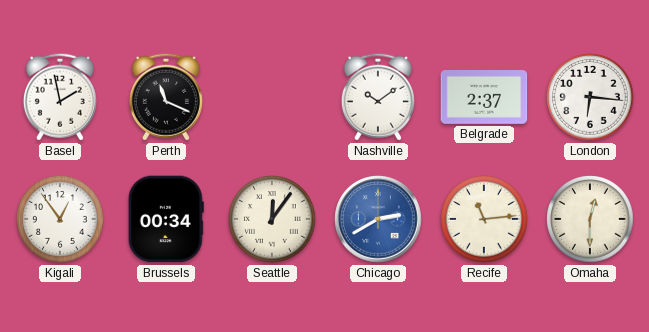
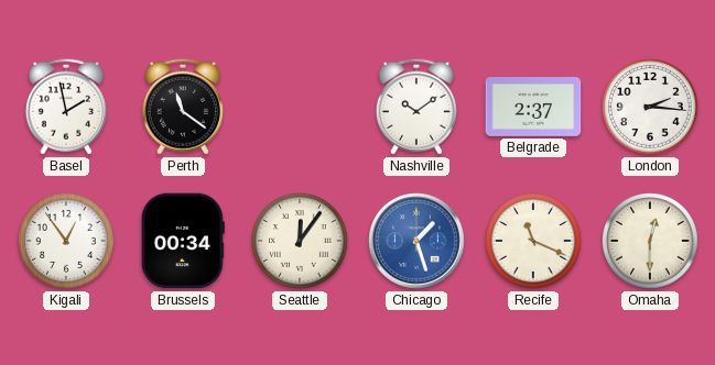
Perth: 11:19 -> 11:21
London: 6:16 -> 2:16
Chicago: 2:40 -> 1:27
Recife: 11:14 -> 11:19
